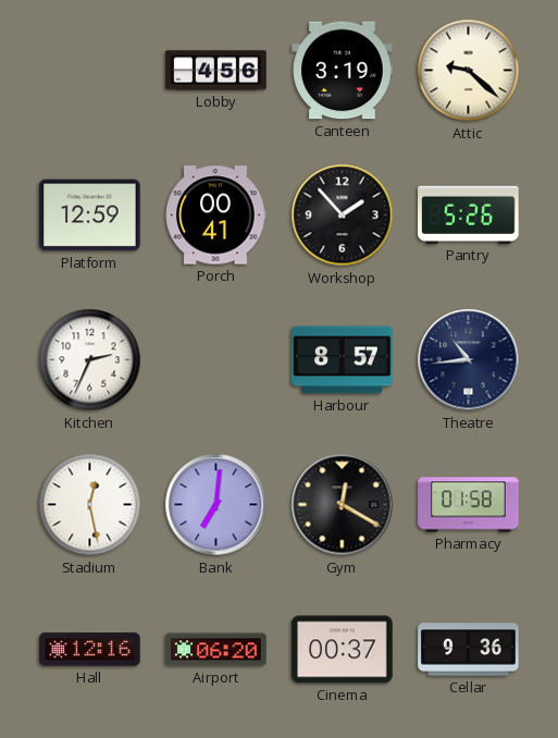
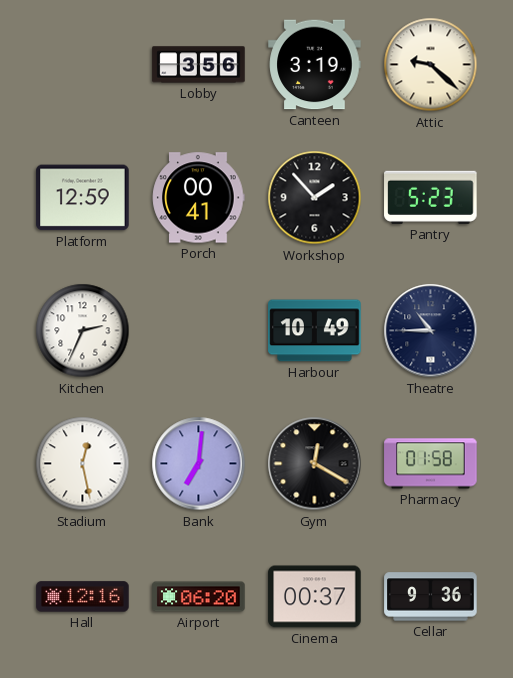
Lobby: 4:56 -> 3:56
Pantry: 5:26 -> 5:23
Harbour: 8:57 -> 10:49
Theatre: 10:44 -> 10:45
